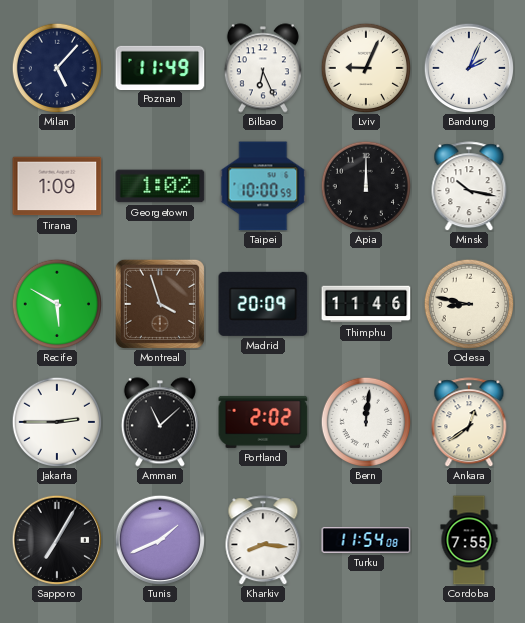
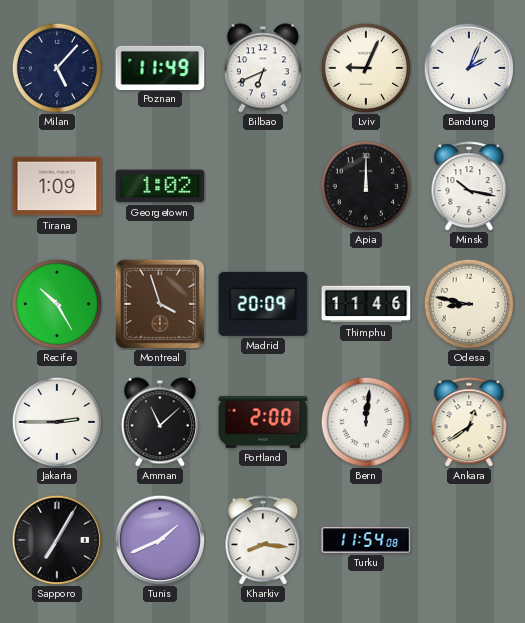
Bilbao: 6:26 -> 6:41
Taipei: 10:00 -> none
Recife: 5:50 -> 10:25
Portland: 2:02 -> 2:00
Cordoba: 7:55 -> none
